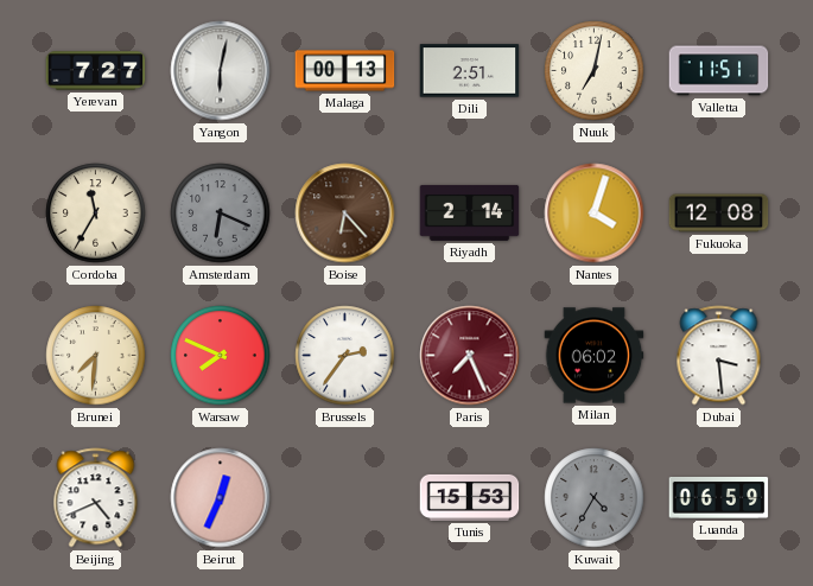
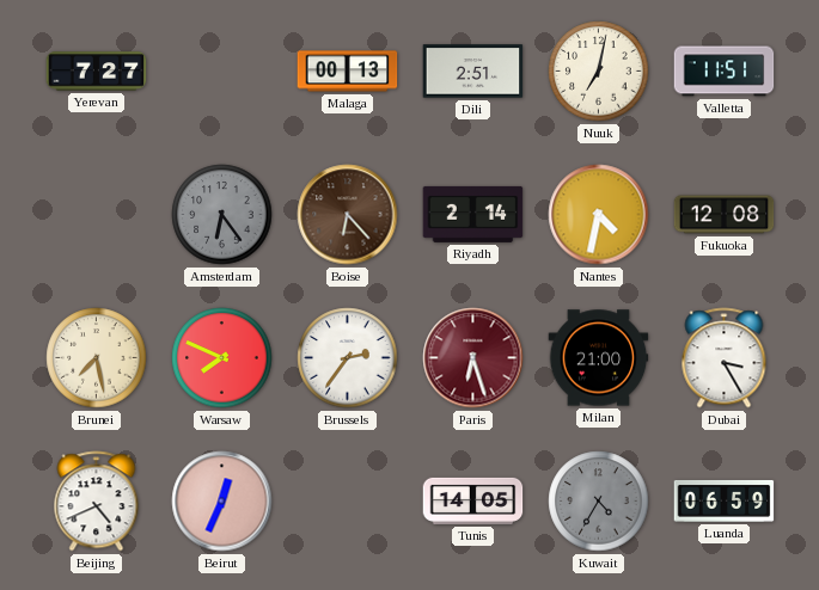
Yangon: 6:02 -> none
Cordoba: 11:35 -> none
Amsterdam: 6:19 -> 6:24
Nantes: 4:03 -> 4:32
Brunei: 7:31 -> 7:28
Paris: 7:26 -> 6:27
Milan: 06:02 -> 21:00
Dubai: 3:29 -> 3:25
Tunis: 15:53 -> 14:05
